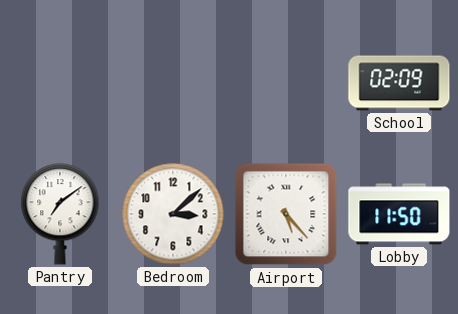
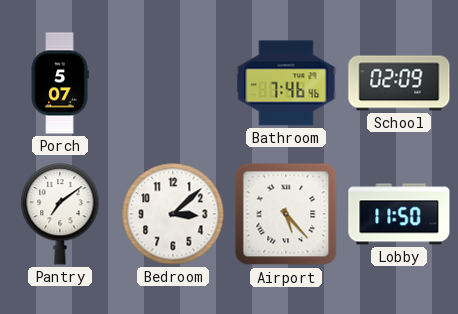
Porch: none -> 5:07
Bathroom: none -> 7:46
